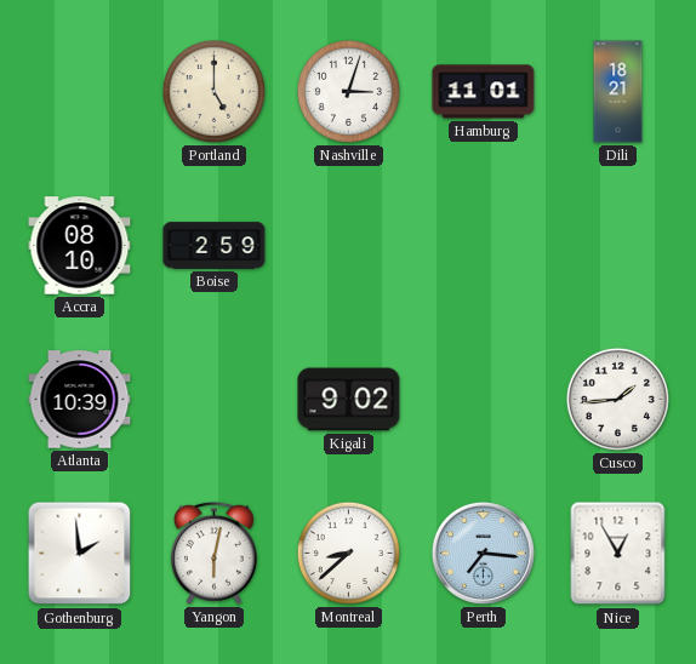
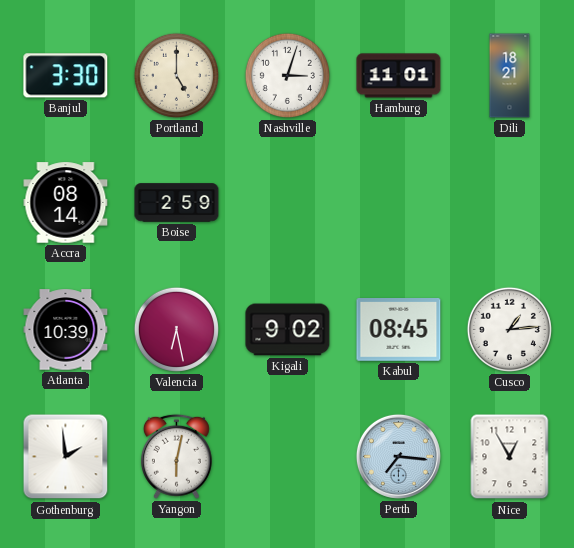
Banjul: none -> 3:30
Accra: 08:10 -> 08:14
Valencia: none -> 6:28
Kabul: none -> 08:45
Cusco: 1:44 -> 1:14
Montreal: 8:38 -> none
